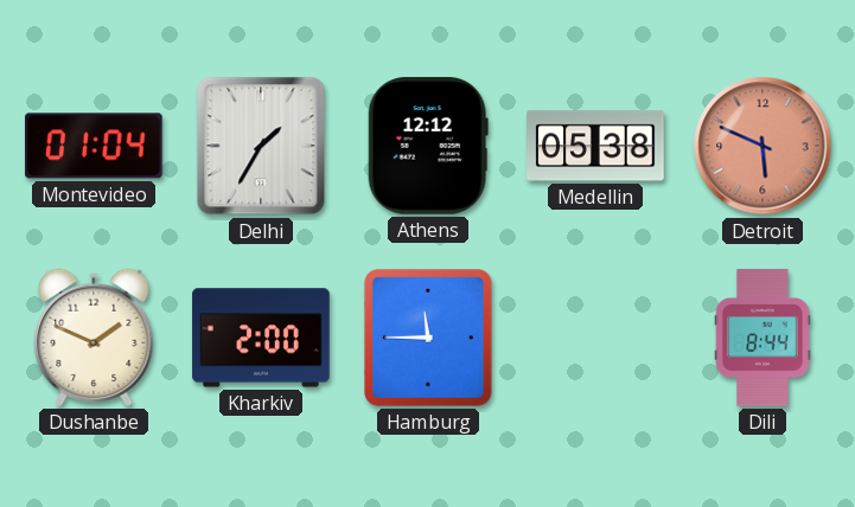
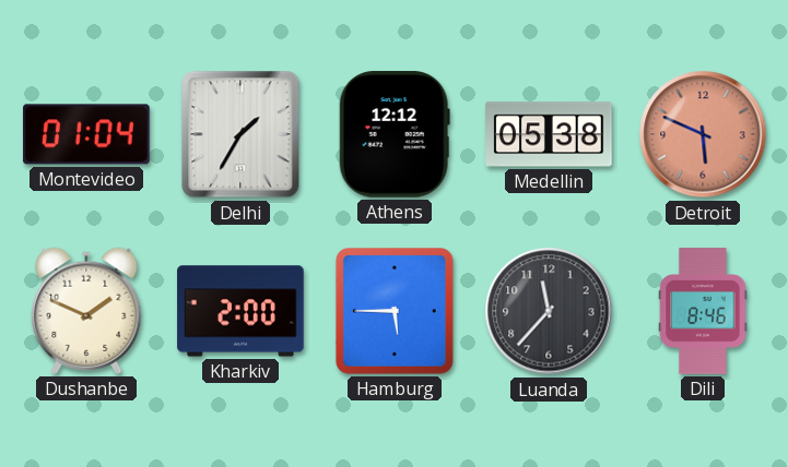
Hamburg: 11:45 -> 5:45
Luanda: none -> 11:37
Dili: 8:44 -> 8:46
